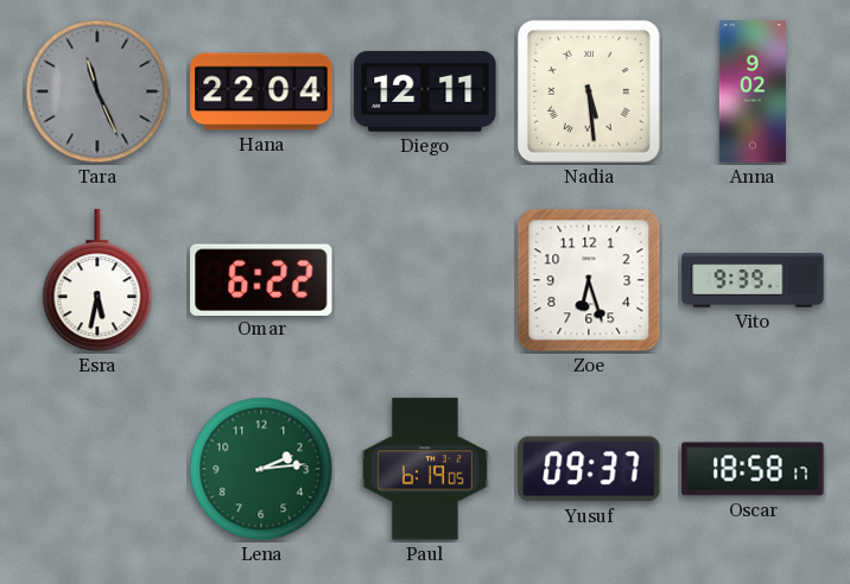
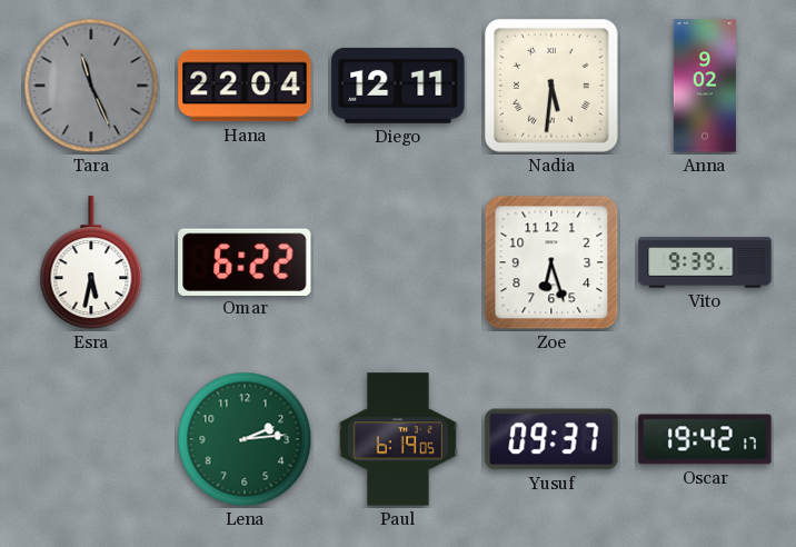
Nadia: 5:29 -> 5:31
Oscar: 18:58 -> 19:42
